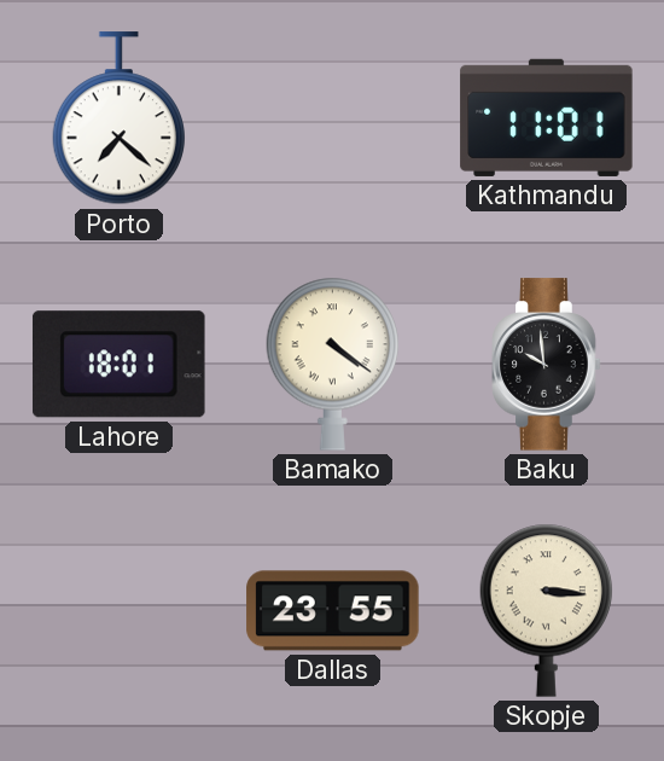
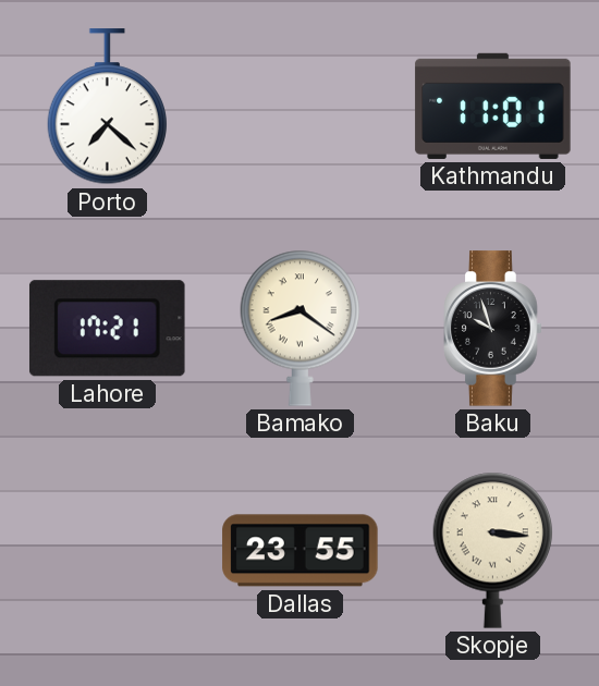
Lahore: 18:01 -> 17:21
Bamako: 4:21 -> 8:21
Baku: 9:59 -> 9:57
